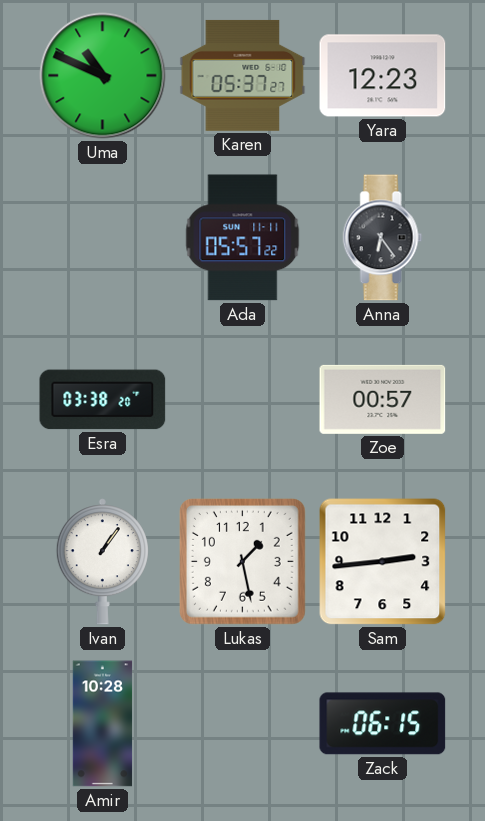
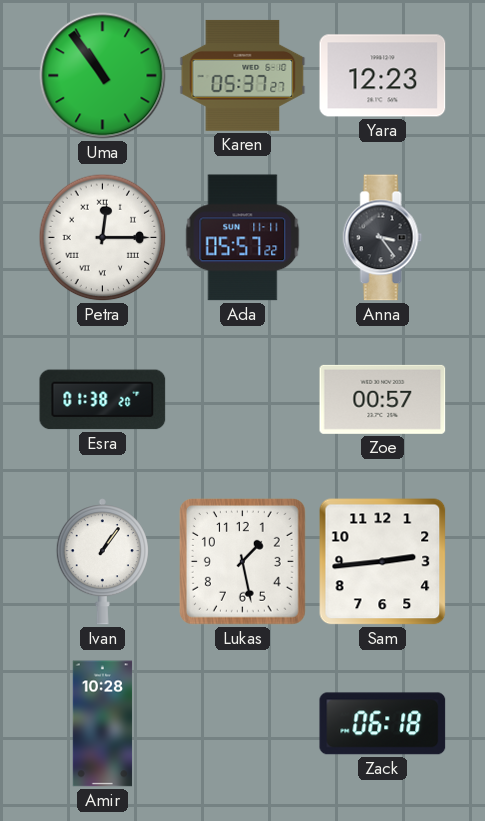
Uma: 10:49 -> 10:54
Petra: none -> 12:15
Anna: 6:24 -> 3:24
Esra: 03:38 -> 01:38
Zack: 06:15 -> 06:18
